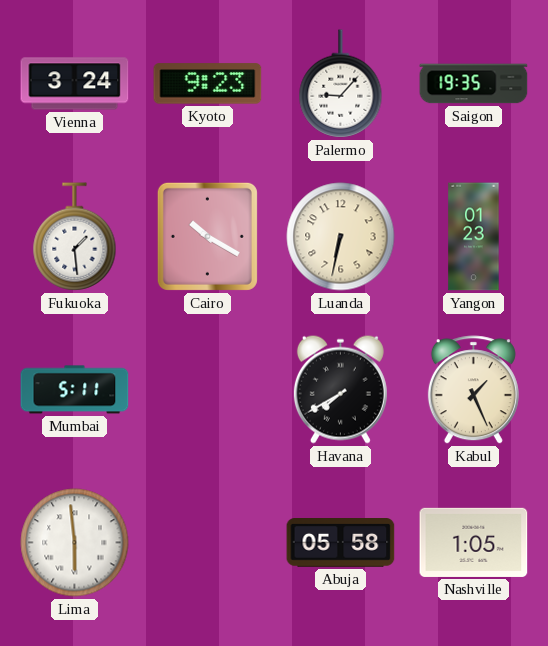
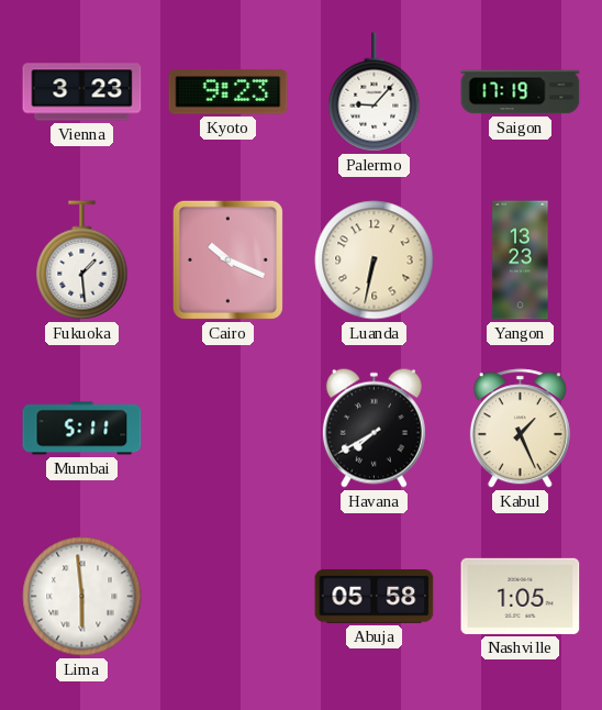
Vienna: 3:24 -> 3:23
Saigon: 19:35 -> 17:19
Cairo: 10:20 -> 10:19
Yangon: 01:23 -> 13:23
